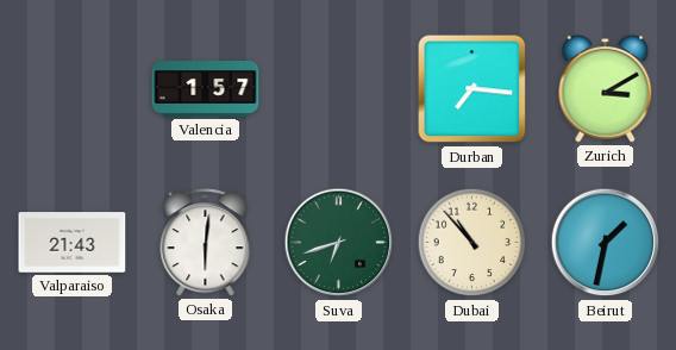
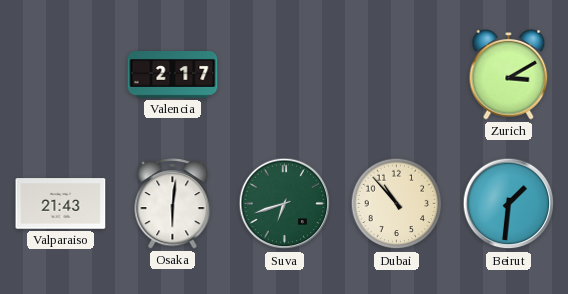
Valencia: 1:57 -> 2:17
Durban: 7:16 -> none
Beirut: 1:32 -> 1:31
